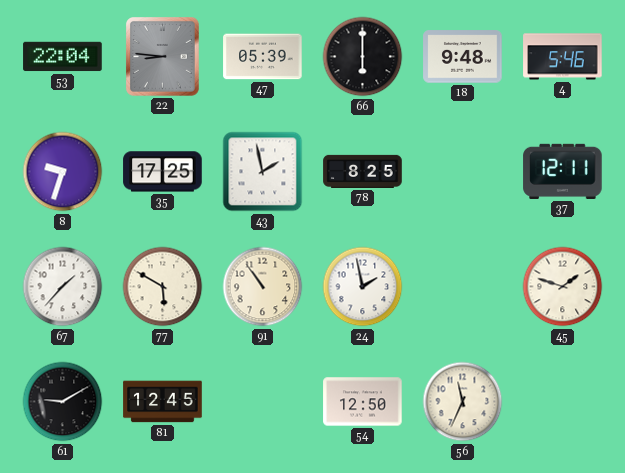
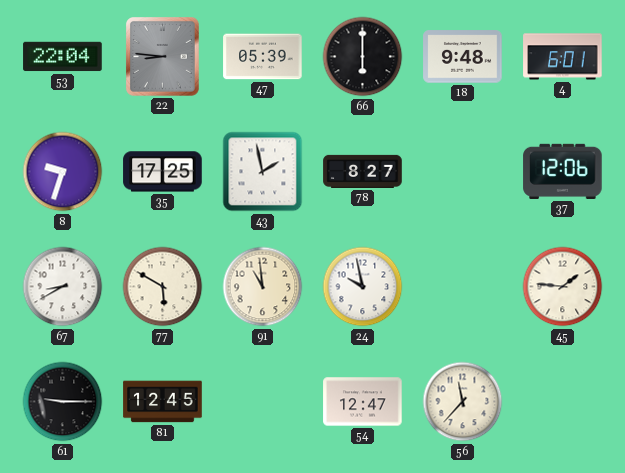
4: 5:46 -> 6:01
78: 8:25 -> 8:27
37: 12:11 -> 12:06
67: 1:37 -> 8:40
91: 10:54 -> 10:59
24: 1:58 -> 9:58
45: 1:48 -> 1:46
61: 9:10 -> 9:15
54: 12:50 -> 12:47
56: 11:34 -> 11:37
